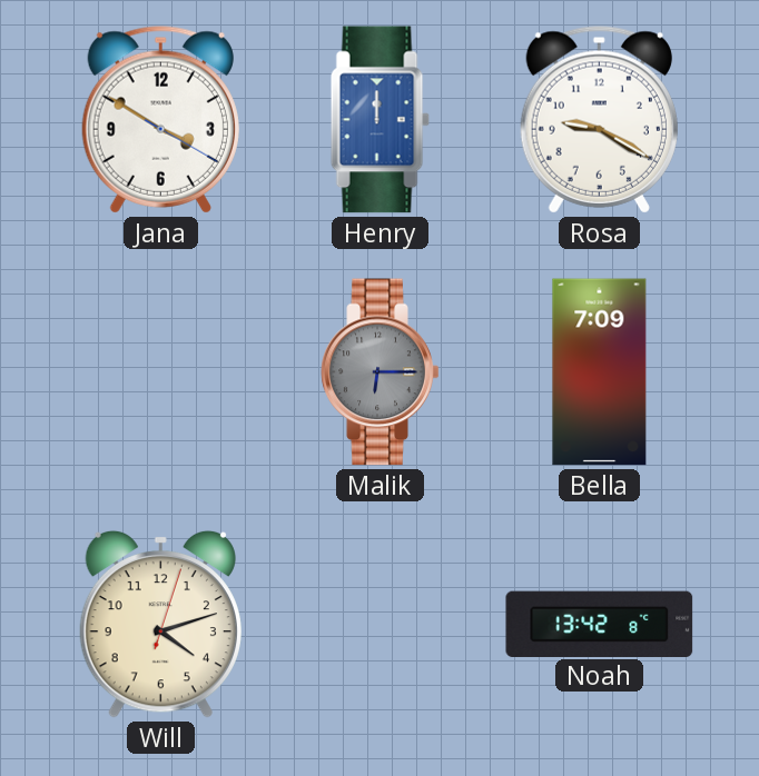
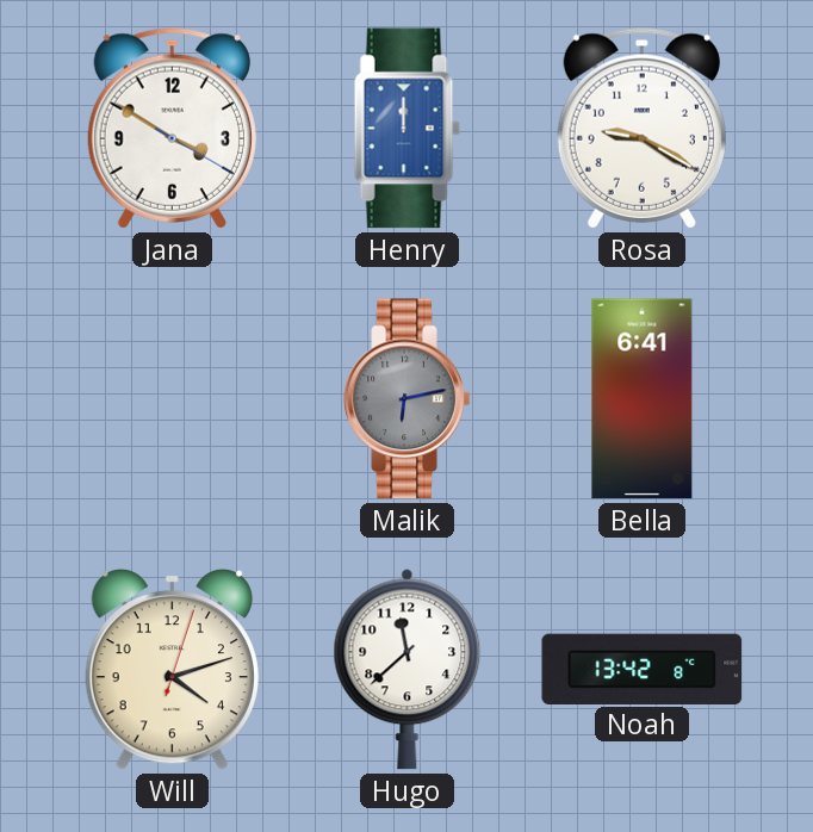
Malik: 6:15 -> 6:13
Bella: 7:09 -> 6:41
Hugo: none -> 11:38
